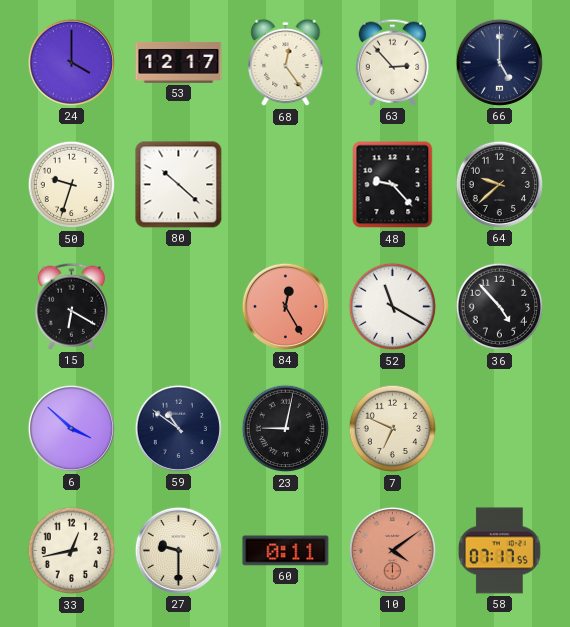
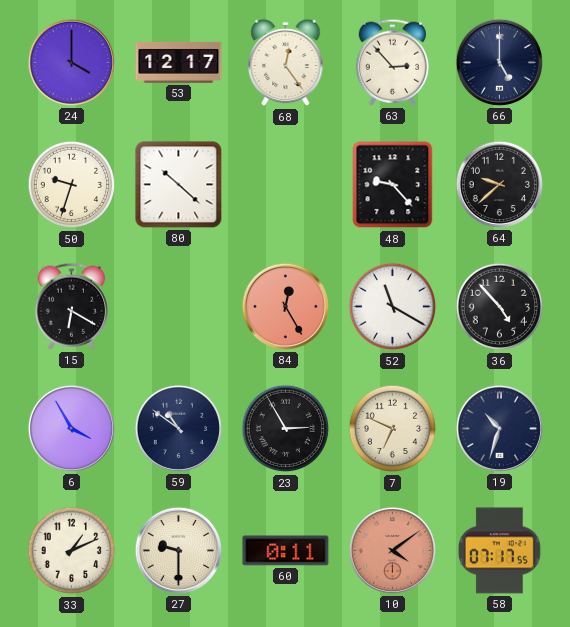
6: 3:52 -> 3:55
23: 9:02 -> 2:55
19: none -> 10:33
33: 12:43 -> 1:11
